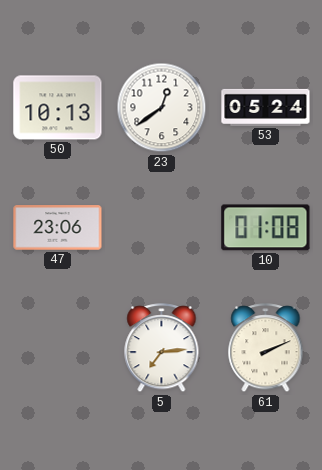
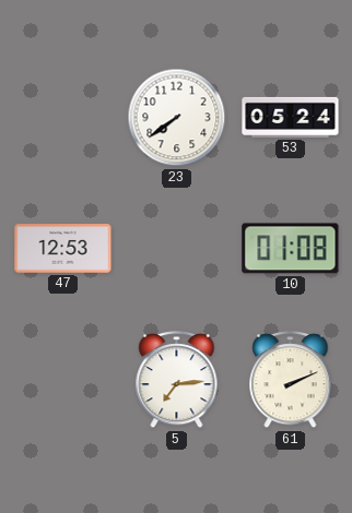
50: 10:13 -> none
23: 12:39 -> 7:39
47: 23:06 -> 12:53
